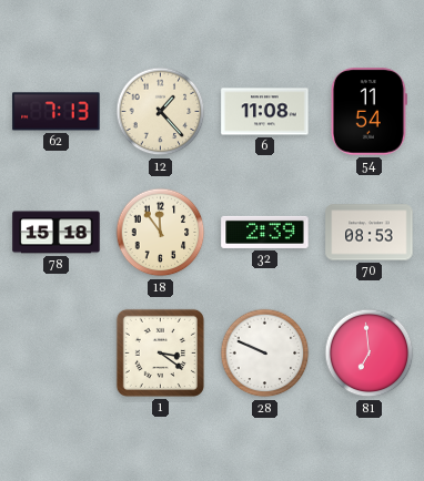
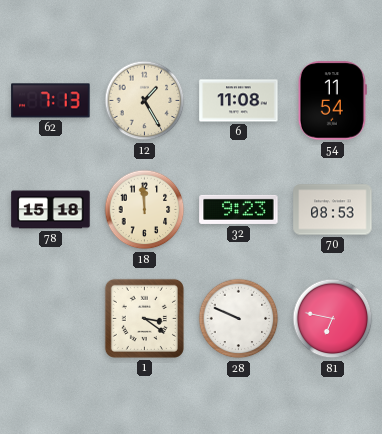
12: 1:23 -> 1:25
18: 11:54 -> 11:59
32: 2:39 -> 9:23
81: 6:59 -> 6:47
